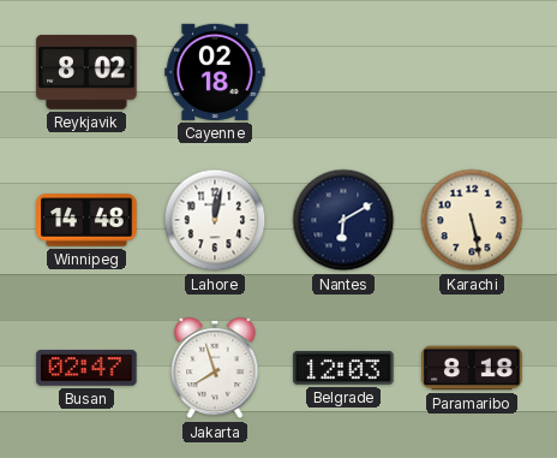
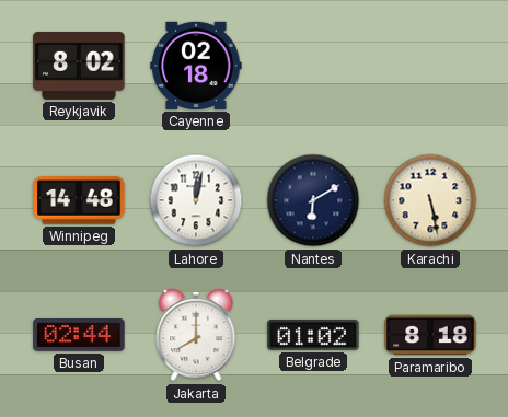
Busan: 02:47 -> 02:44
Jakarta: 7:57 -> 8:00
Belgrade: 12:03 -> 01:02
